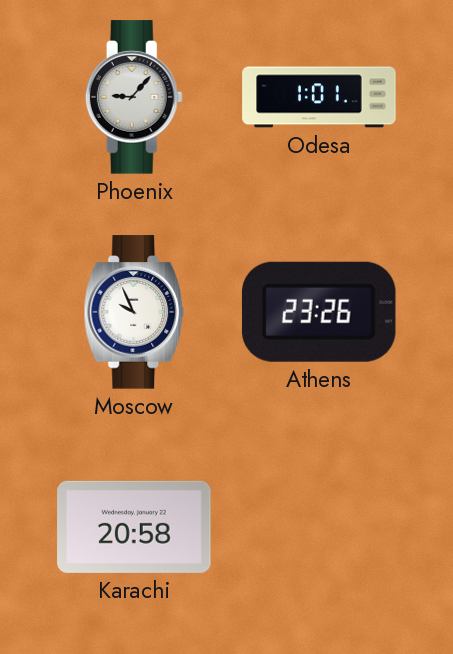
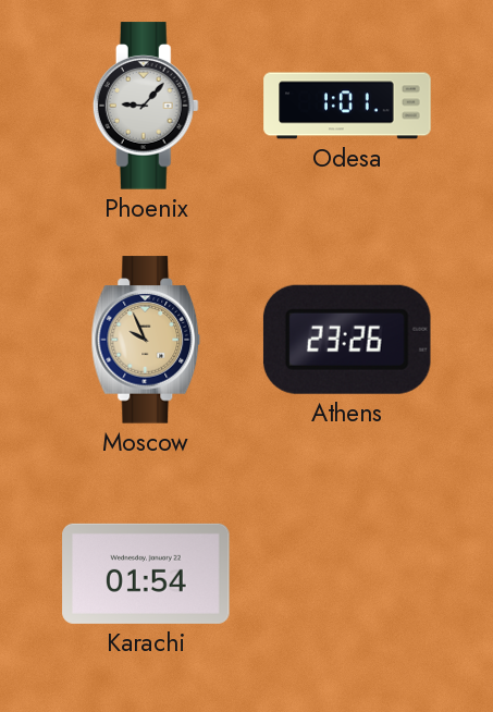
Moscow dial: white -> champagne
Karachi: 20:58 -> 01:54
